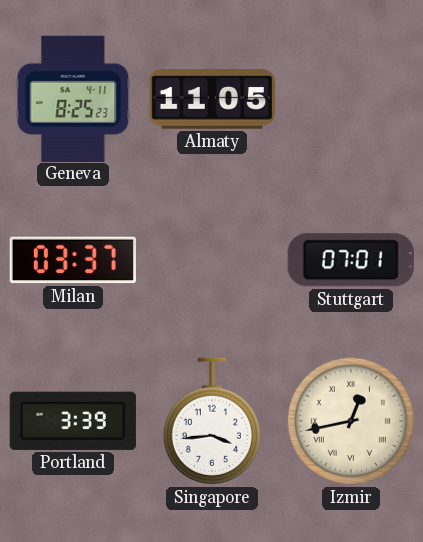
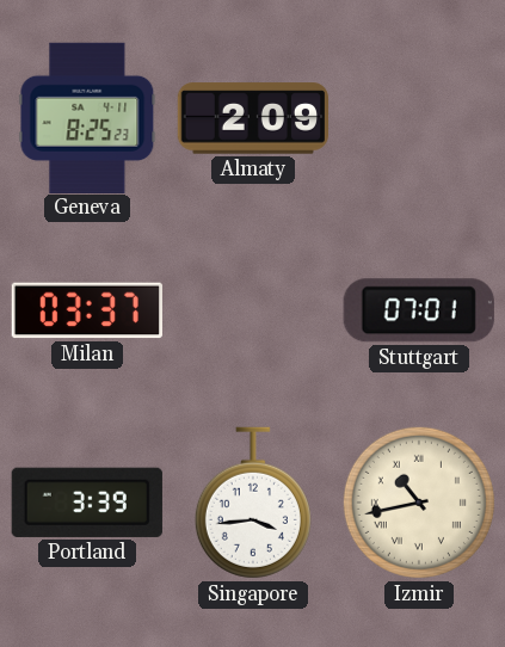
Almaty: 11:05 -> 2:09
Izmir: 12:43 -> 10:43
